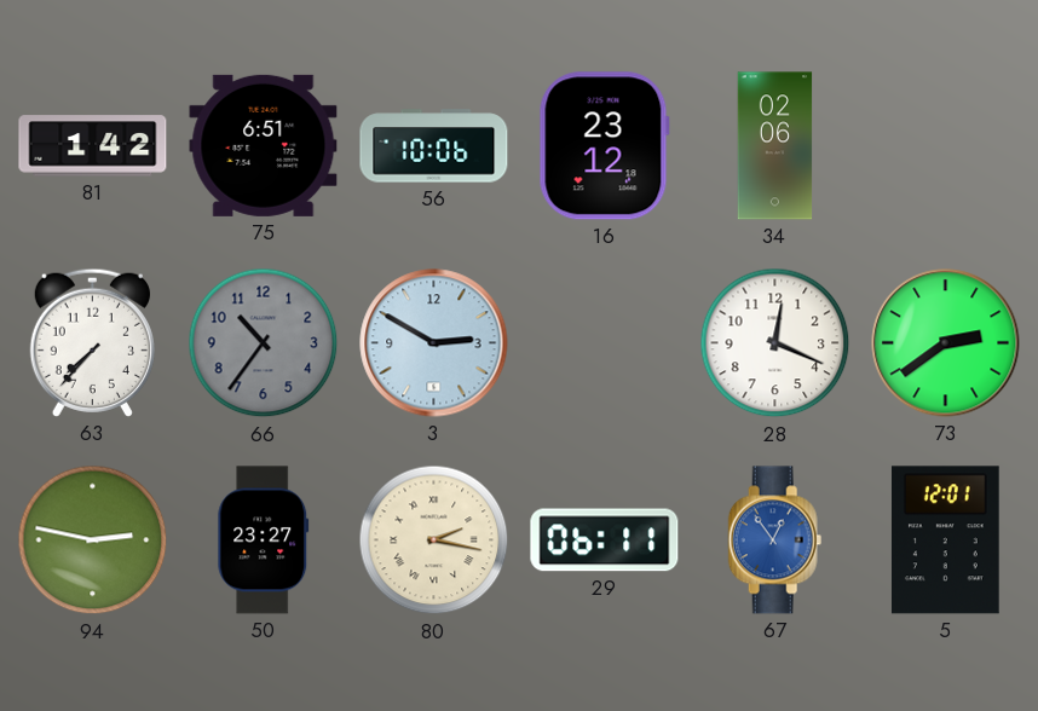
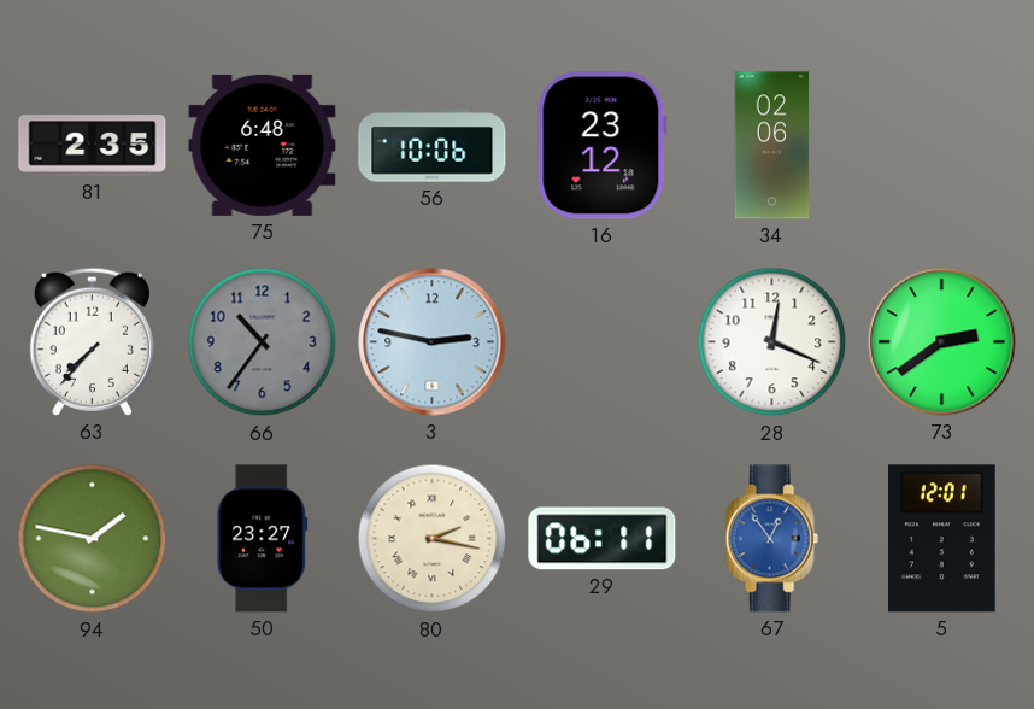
81: 1:42 -> 2:35
75: 6:51 -> 6:48
3: 2:50 -> 2:47
94: 2:47 -> 1:47
